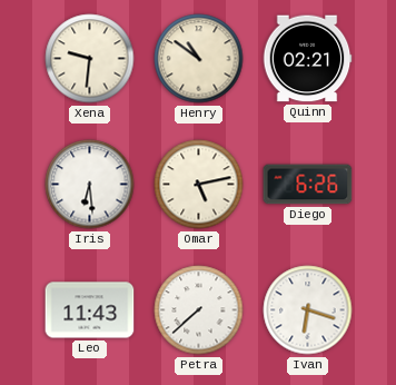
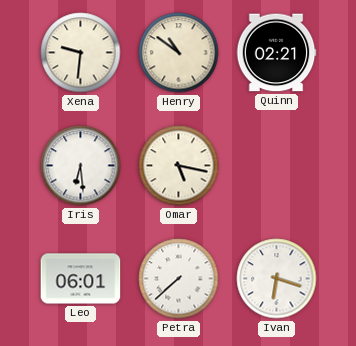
Omar: 5:13 -> 5:17
Diego: 6:26 -> none
Leo: 11:43 -> 06:01
